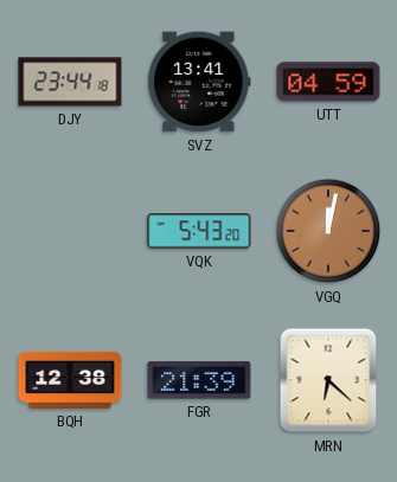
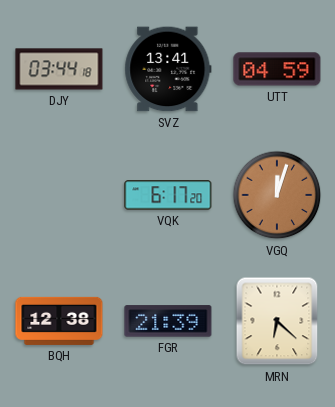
DJY: 23:44 -> 03:44
VQK: 5:43 -> 6:17
VGQ: 12:02 -> 12:03
